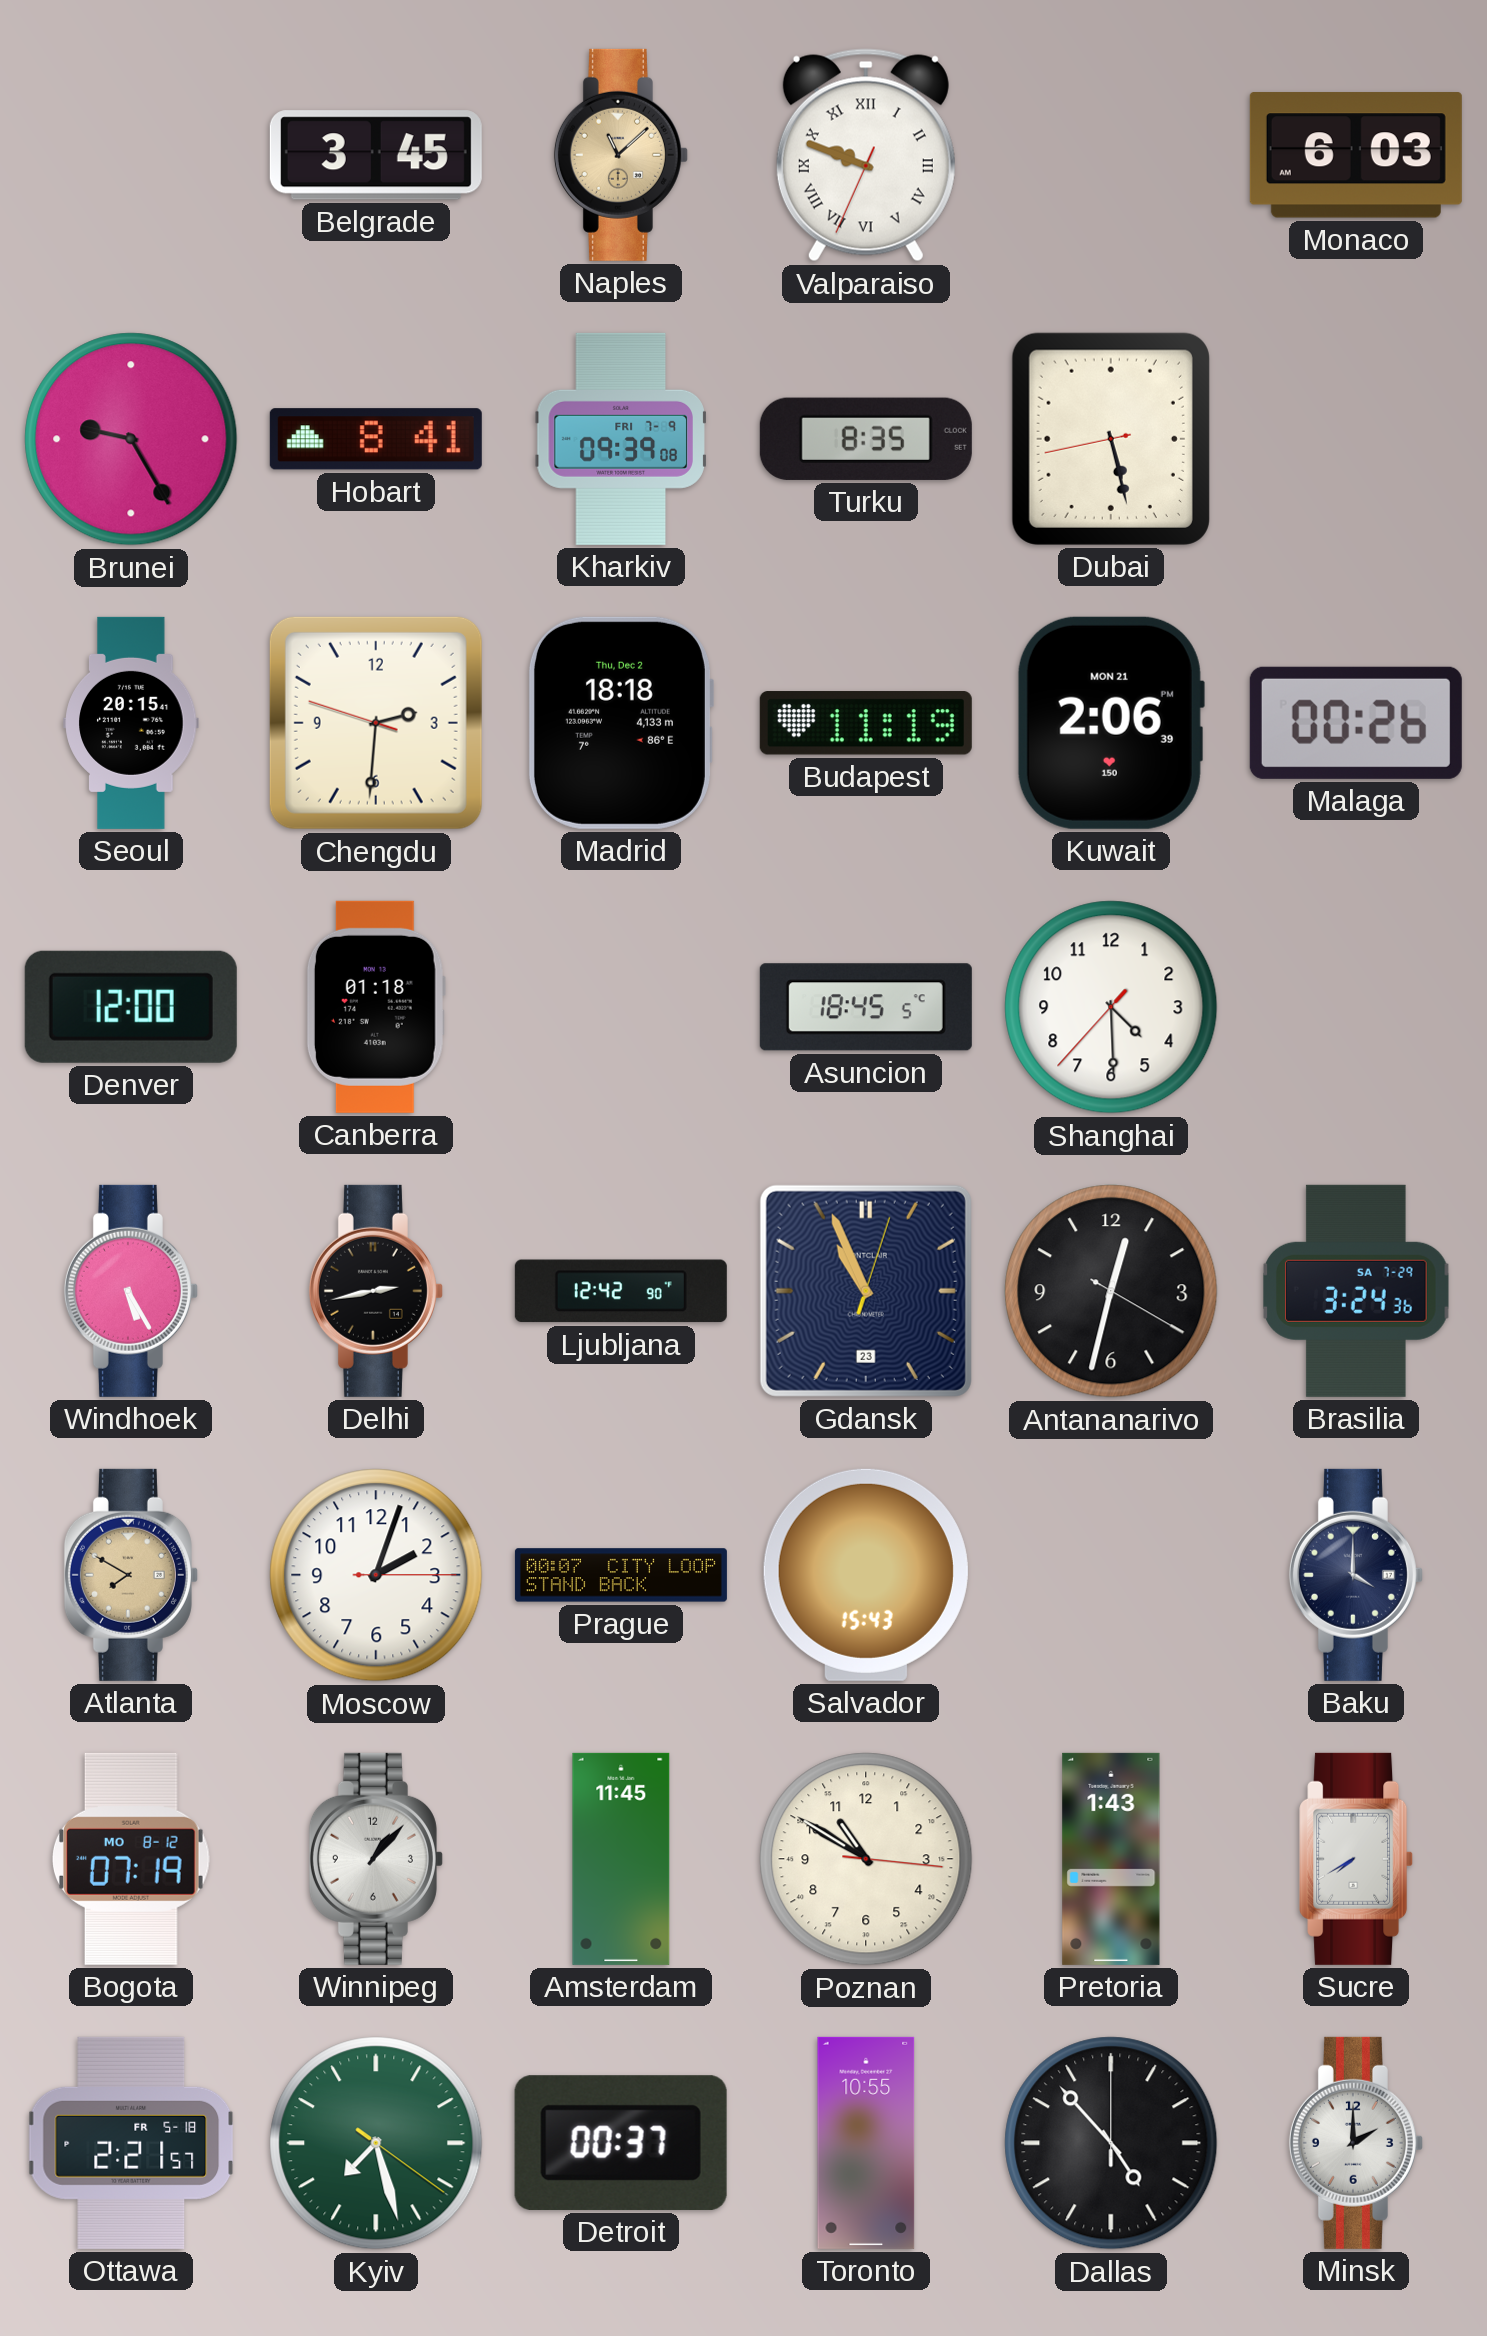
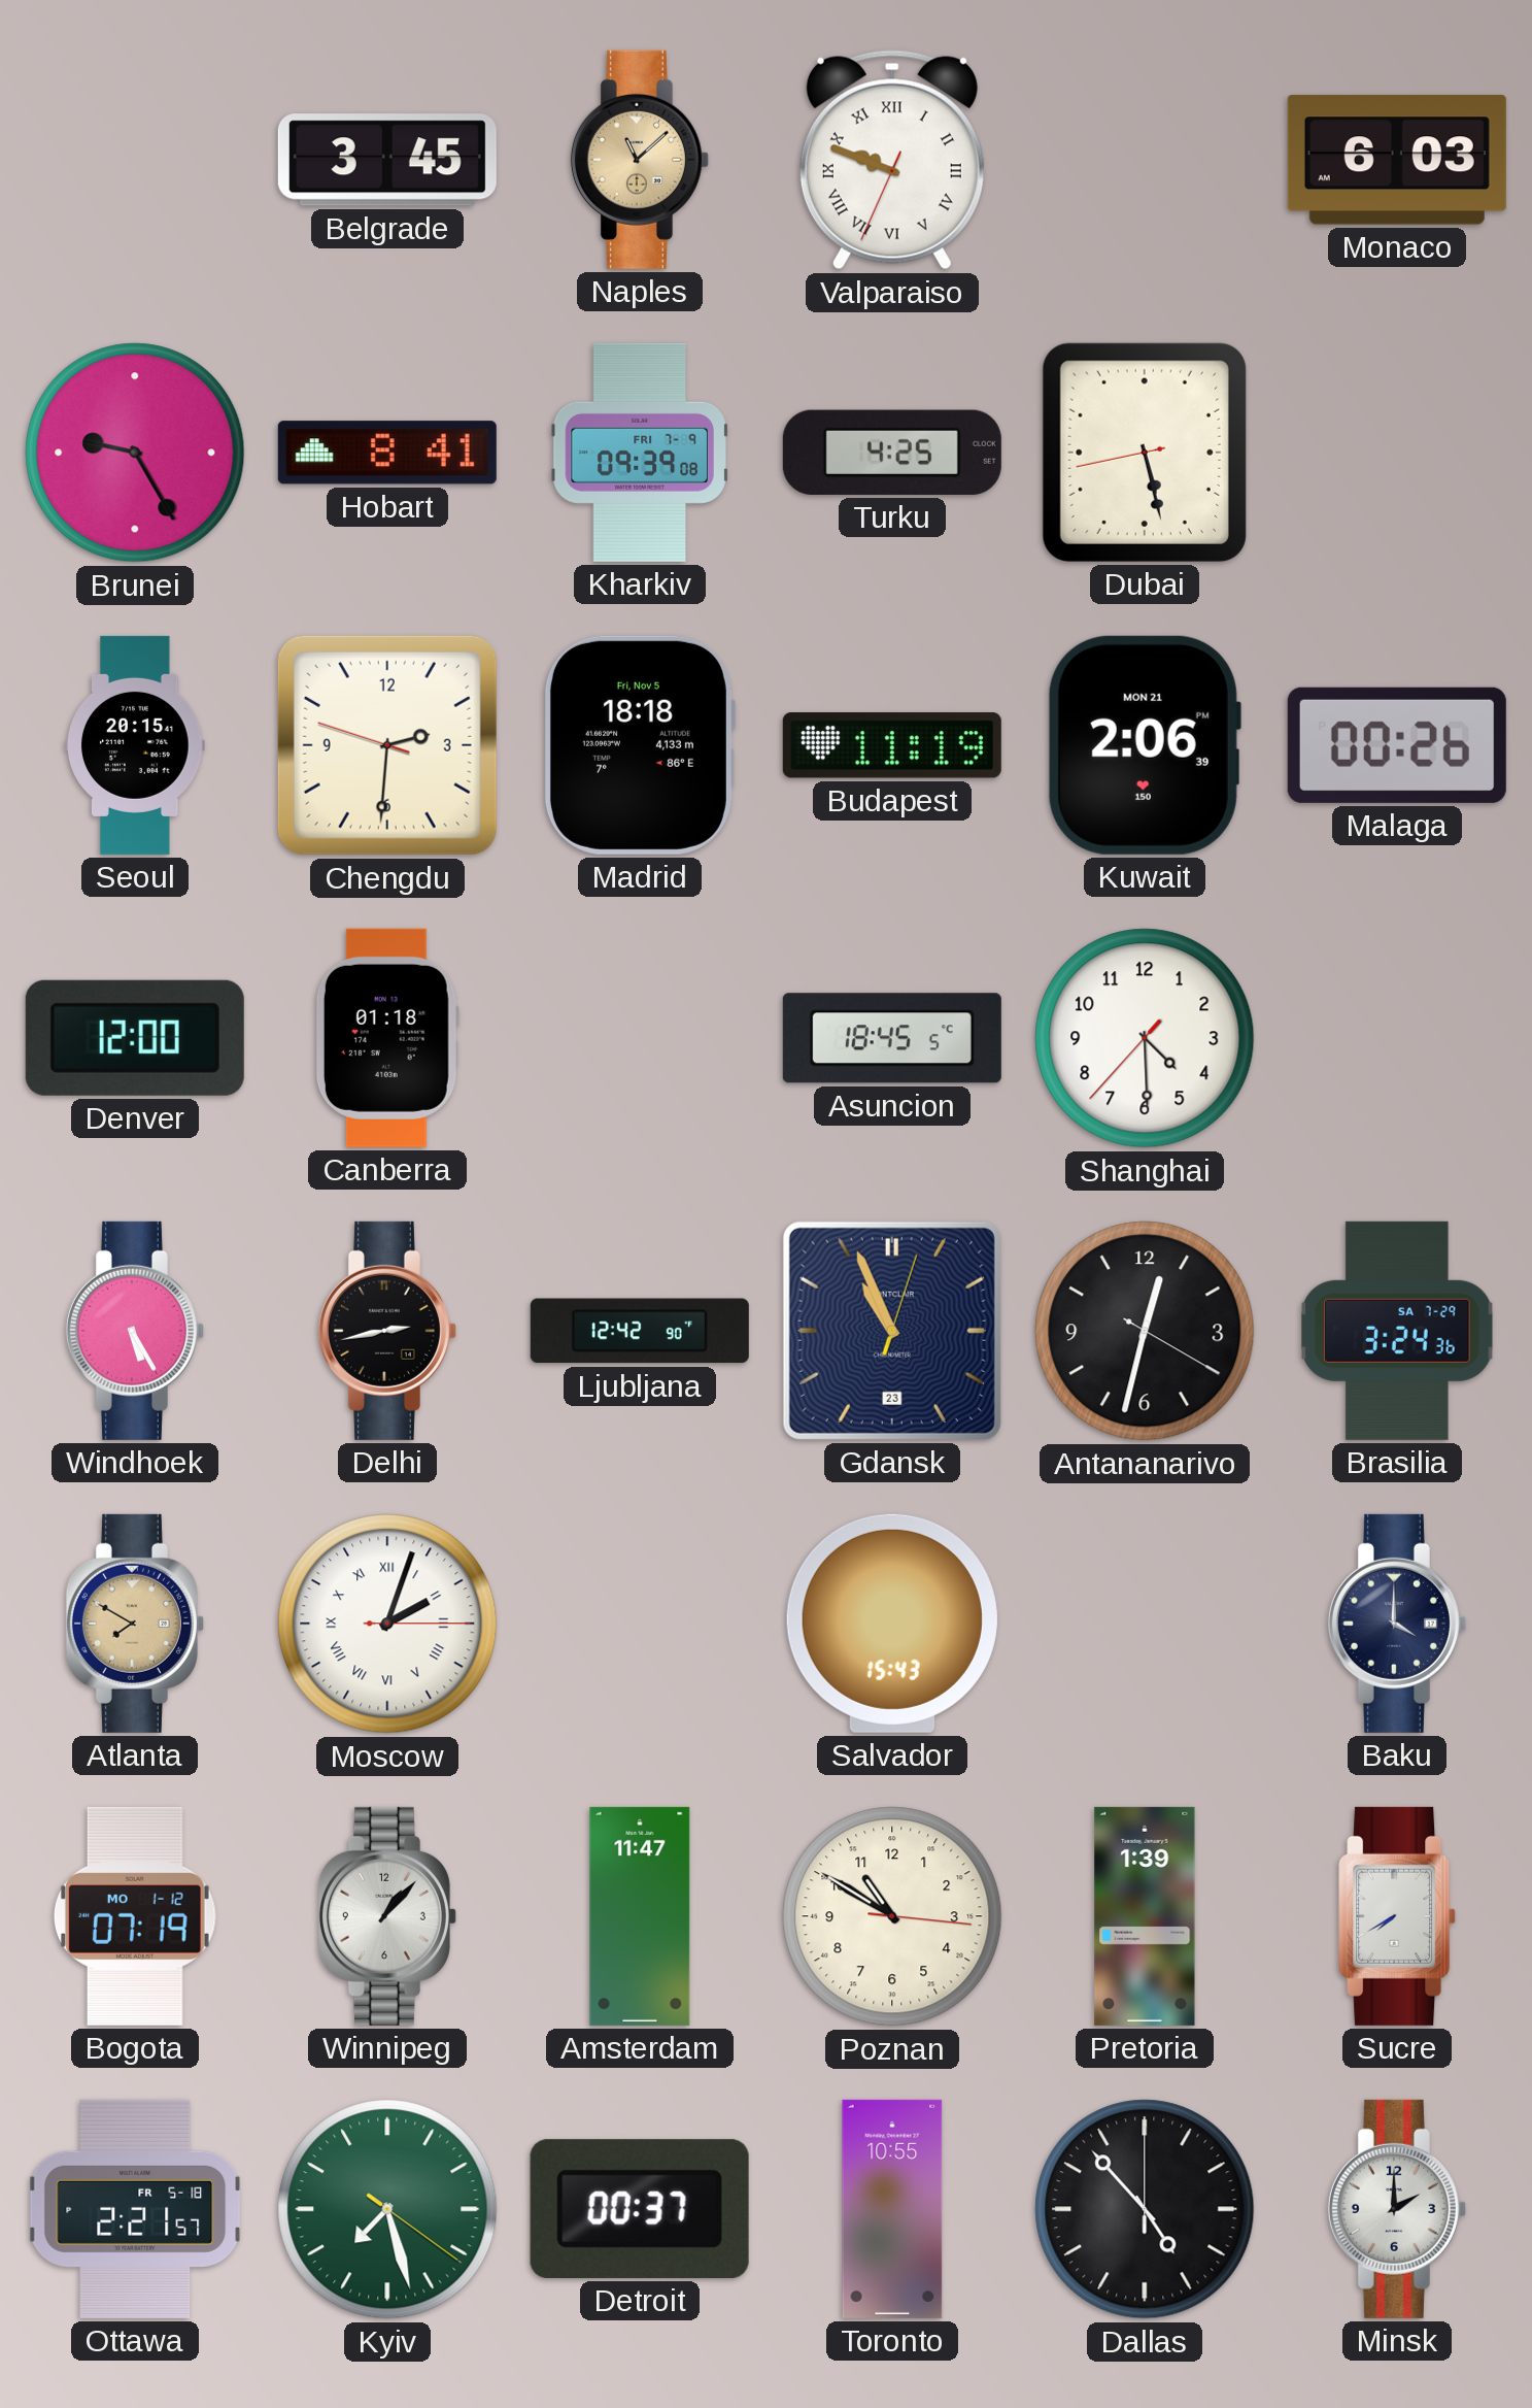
Turku: 8:35 -> 4:25
Madrid date: Thu, Dec 2 -> Fri, Nov 5
Moscow numerals: Arabic -> Roman
Prague: 00:07 -> none
Bogota date: MO 8-12 -> MO 1-12
Amsterdam: 11:45 -> 11:47
Pretoria: 1:43 -> 1:39
